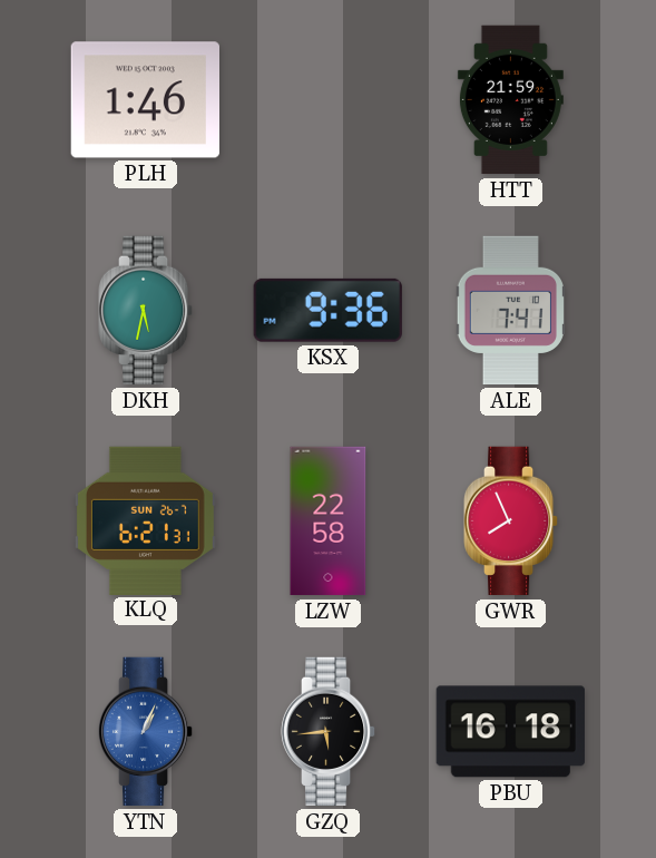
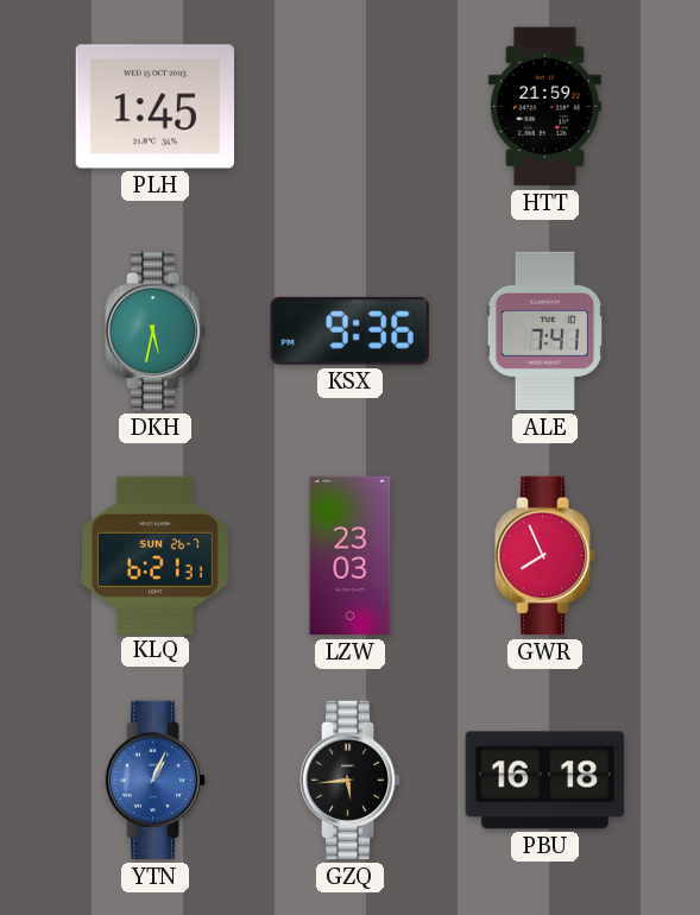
PLH: 1:46 -> 1:45
LZW: 22:58 -> 23:03
